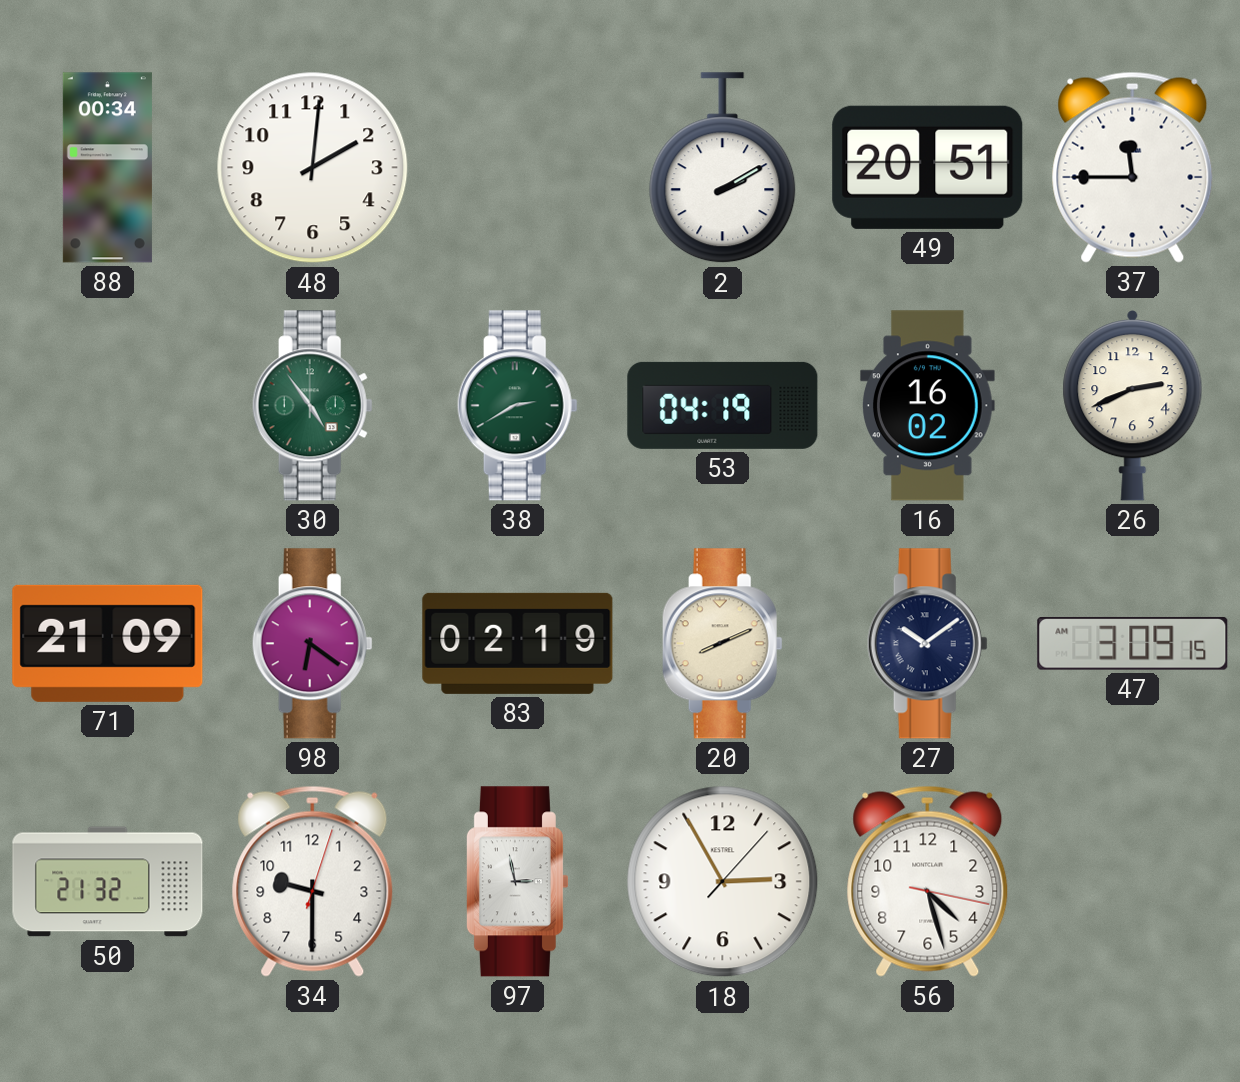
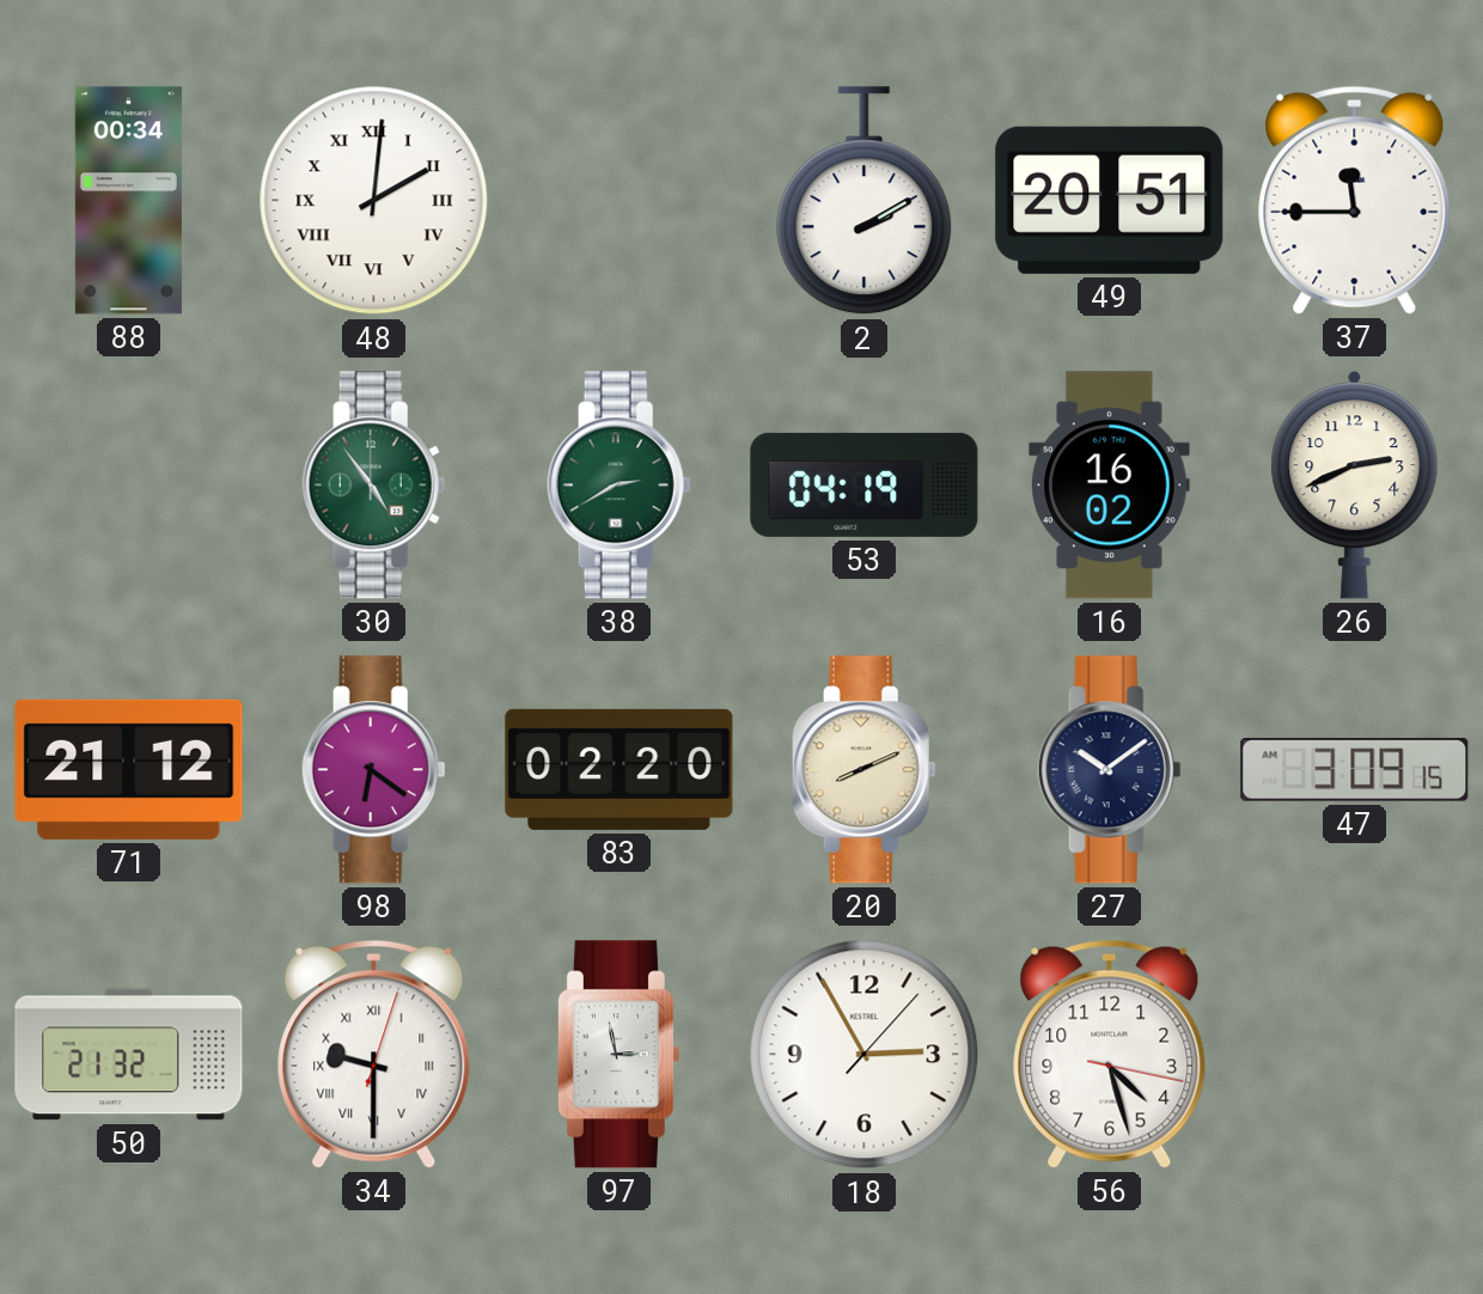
48 numerals: Arabic -> Roman
71: 21:09 -> 21:12
83: 02:19 -> 02:20
34 numerals: Arabic -> Roman
